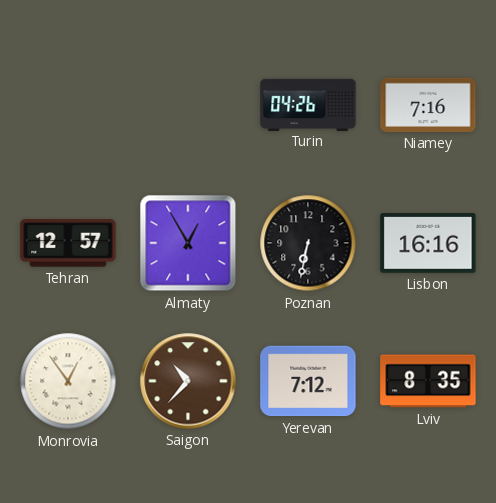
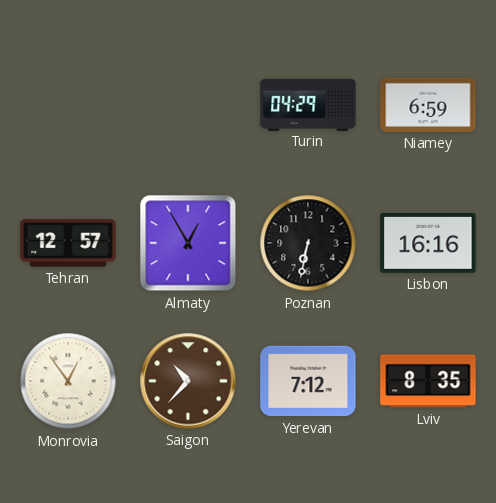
Turin: 04:26 -> 04:29
Niamey: 7:16 -> 6:59
